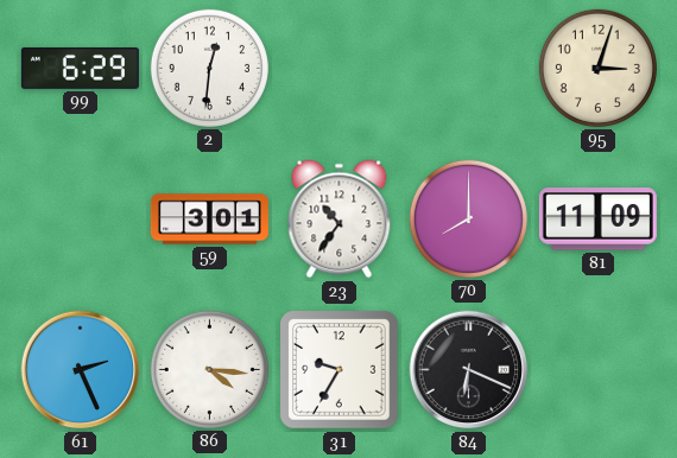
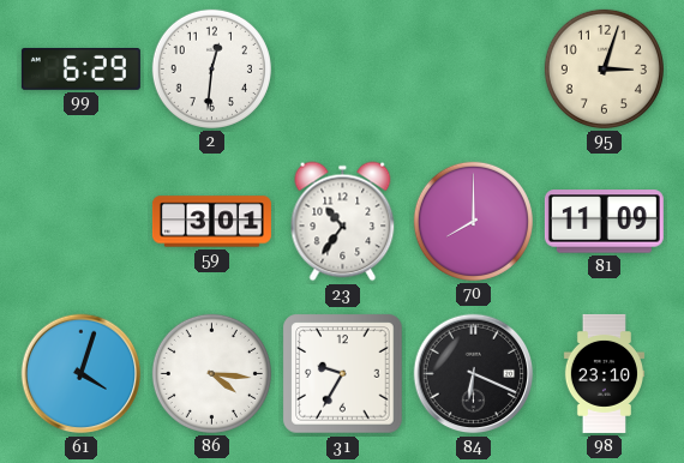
61: 2:26 -> 4:03
98: none -> 23:10
